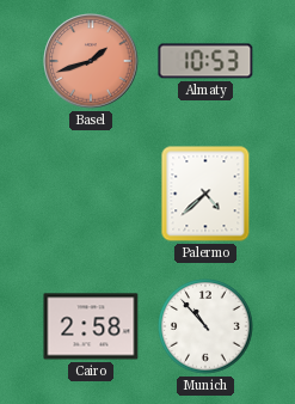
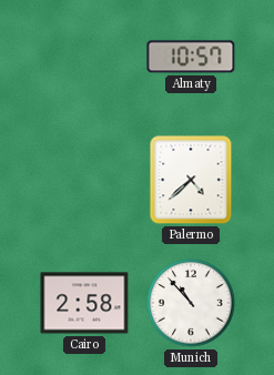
Basel: 1:42 -> none
Almaty: 10:53 -> 10:57
